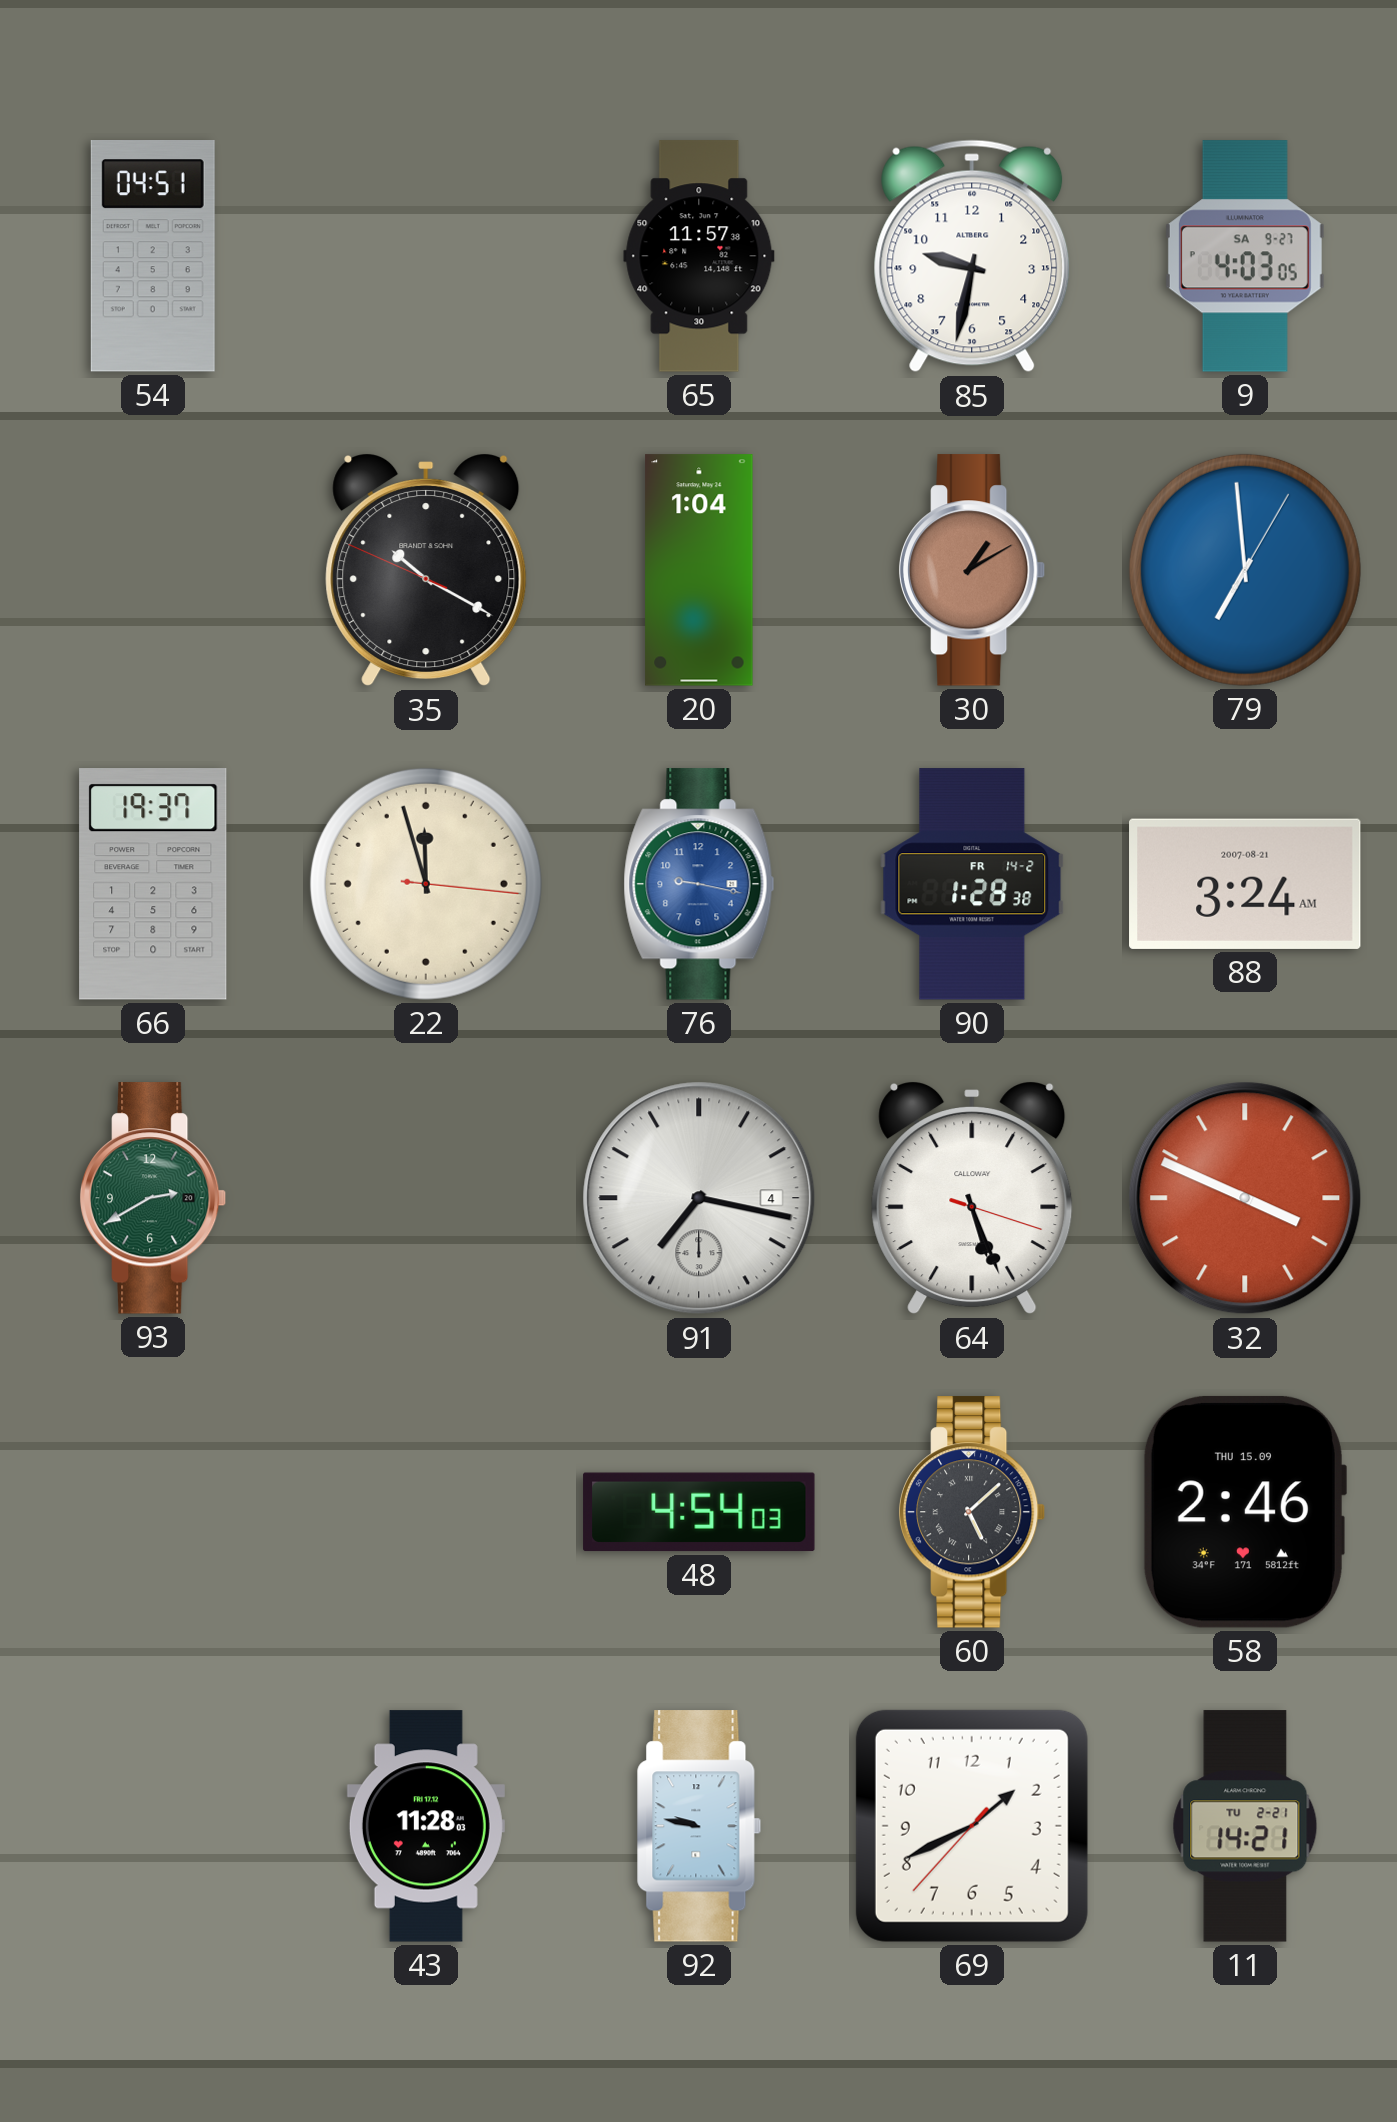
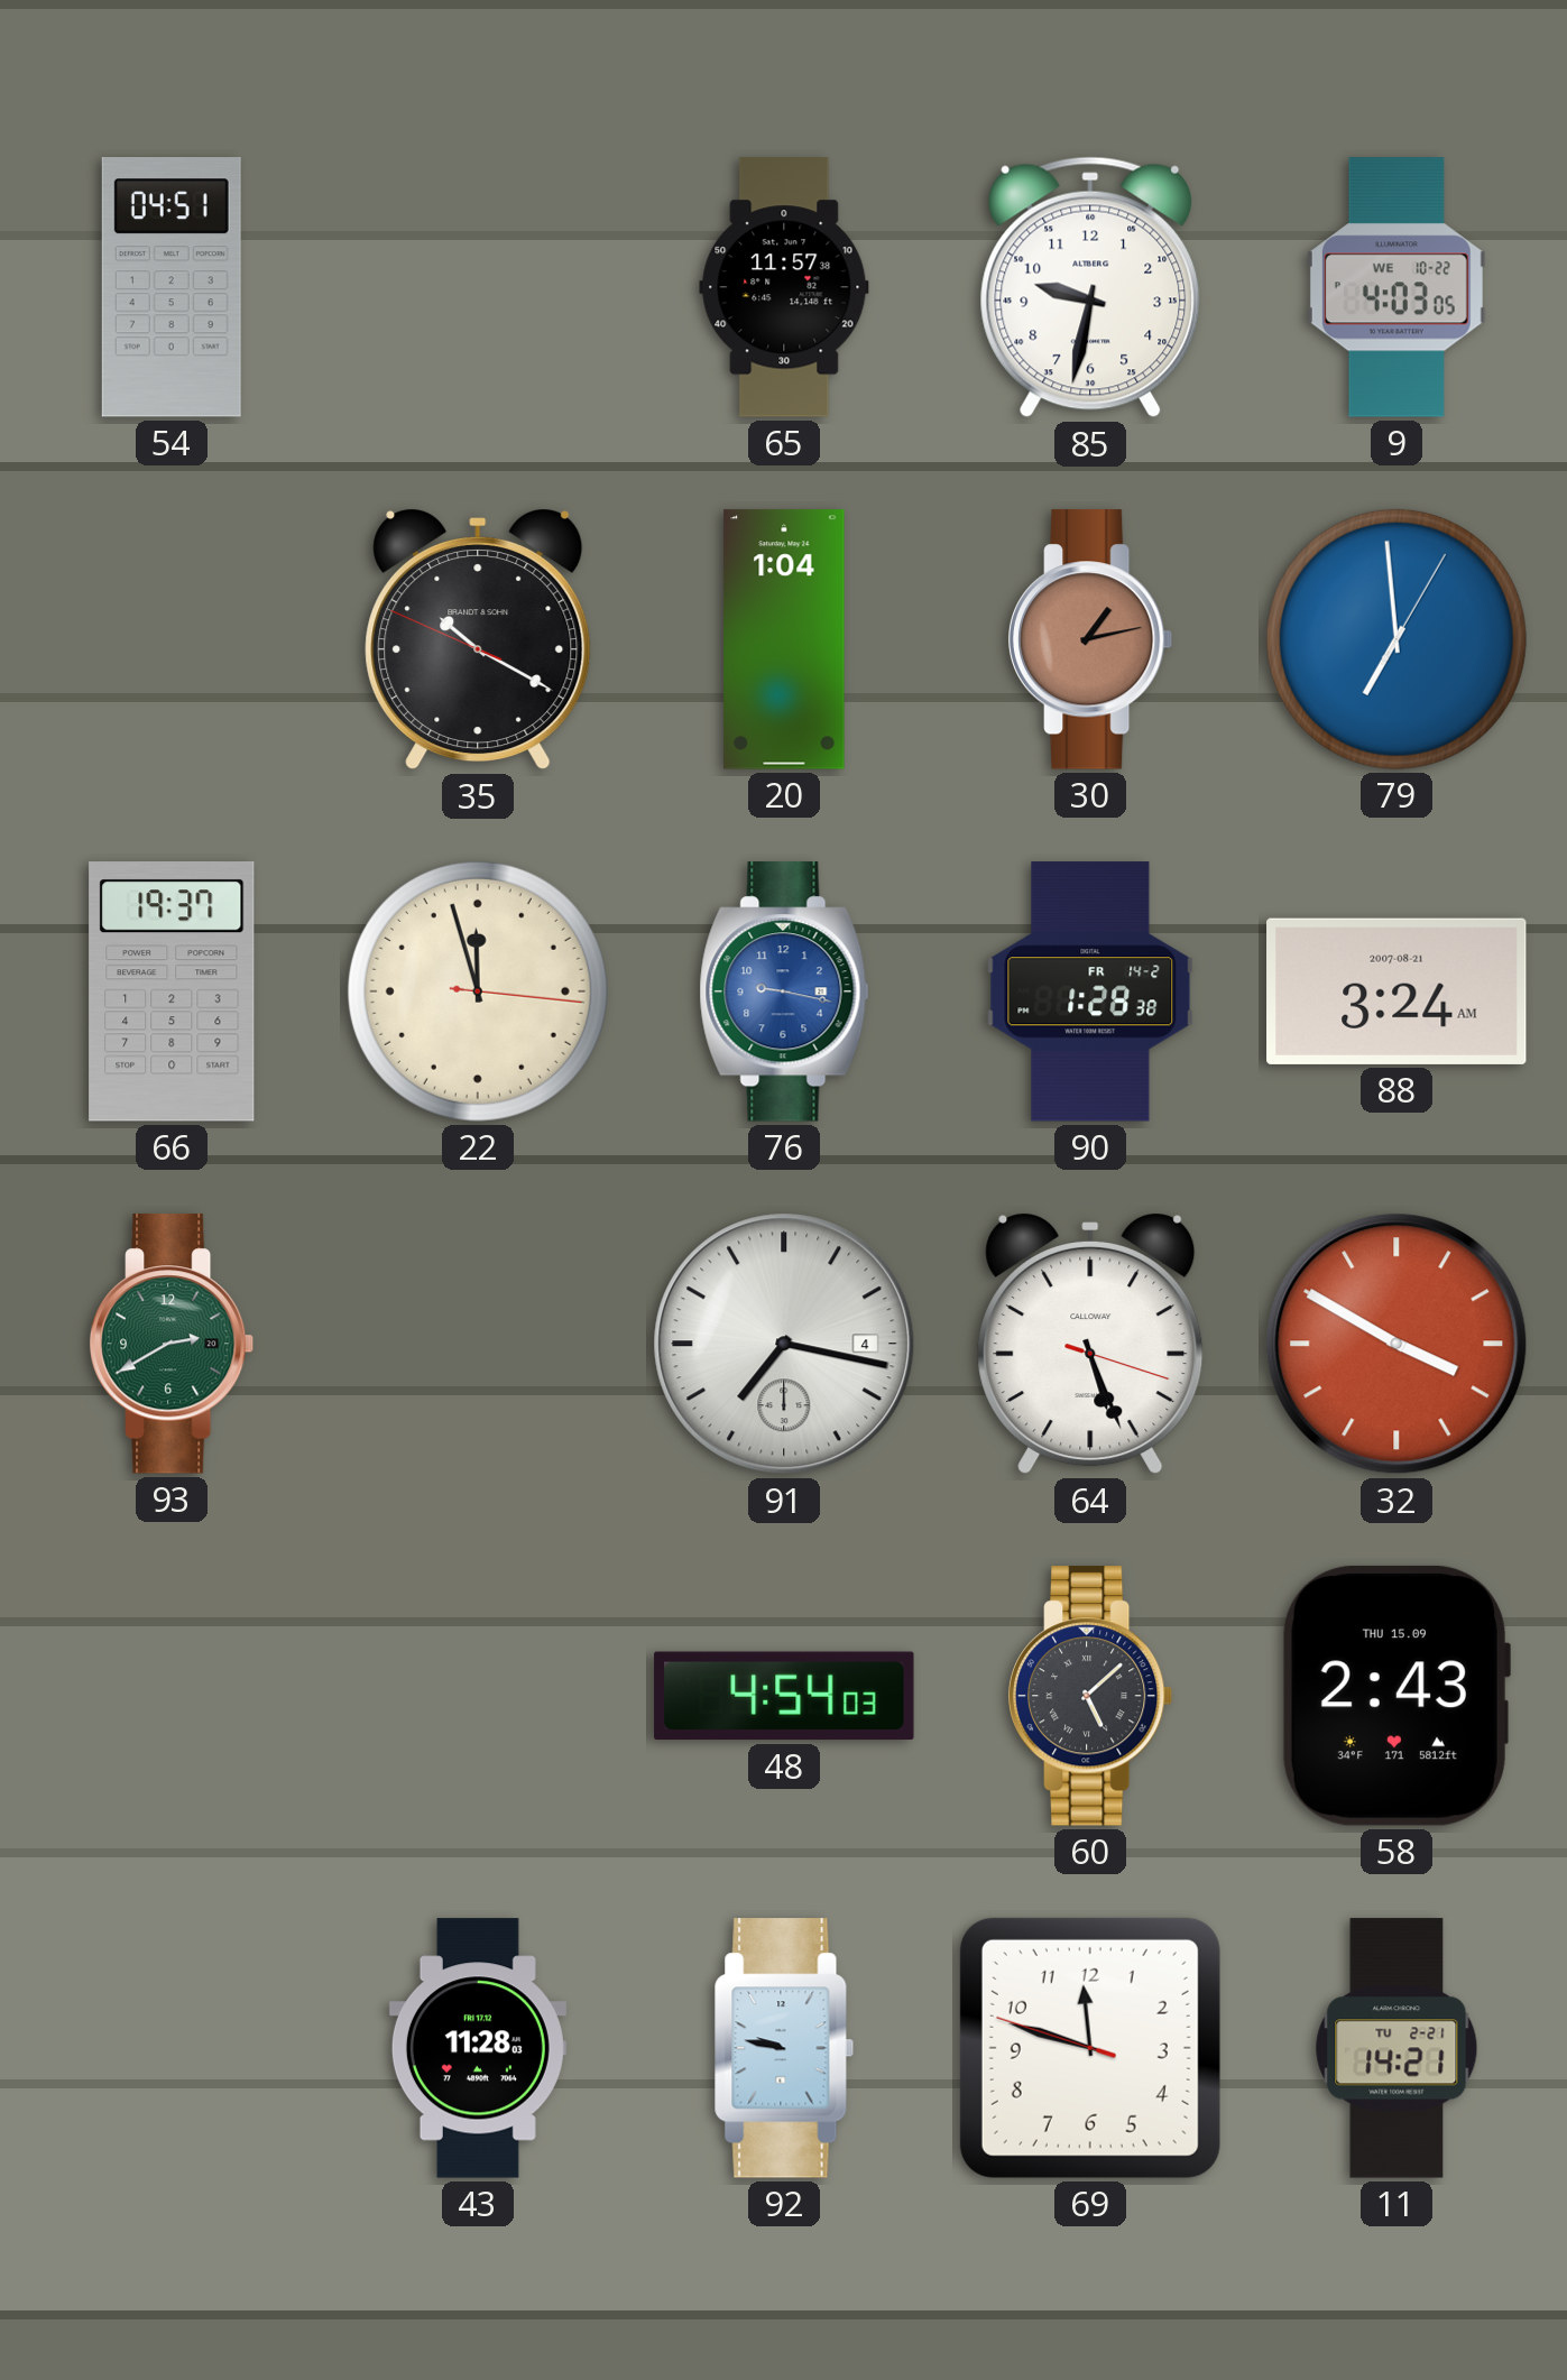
9 date: SA 9-27 -> WE 10-22
30: 1:10 -> 1:13
32: 3:49 -> 3:50
58: 2:46 -> 2:43
69: 1:40 -> 11:47
